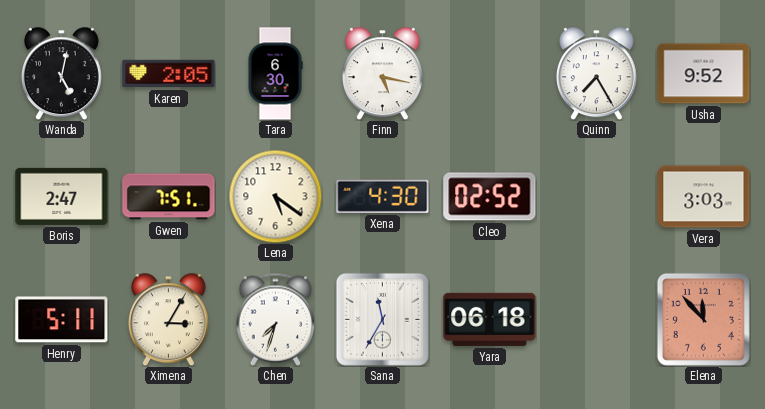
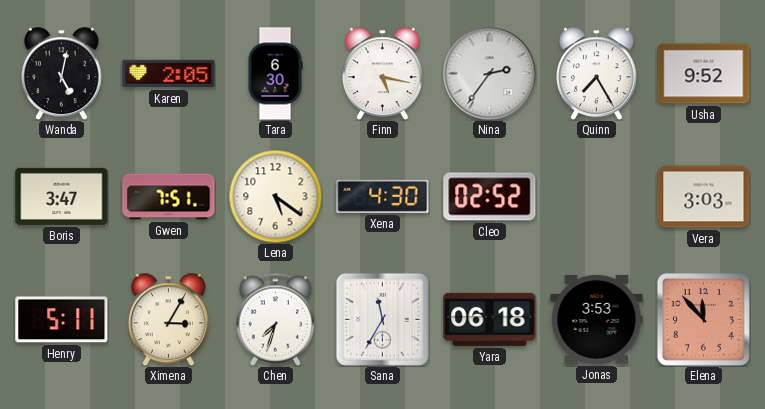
Nina: none -> 2:36
Boris: 2:47 -> 3:47
Jonas: none -> 3:53
